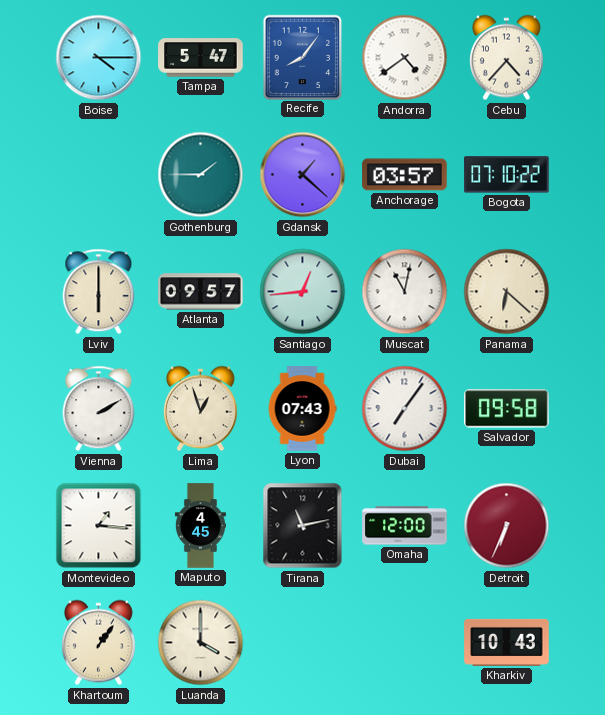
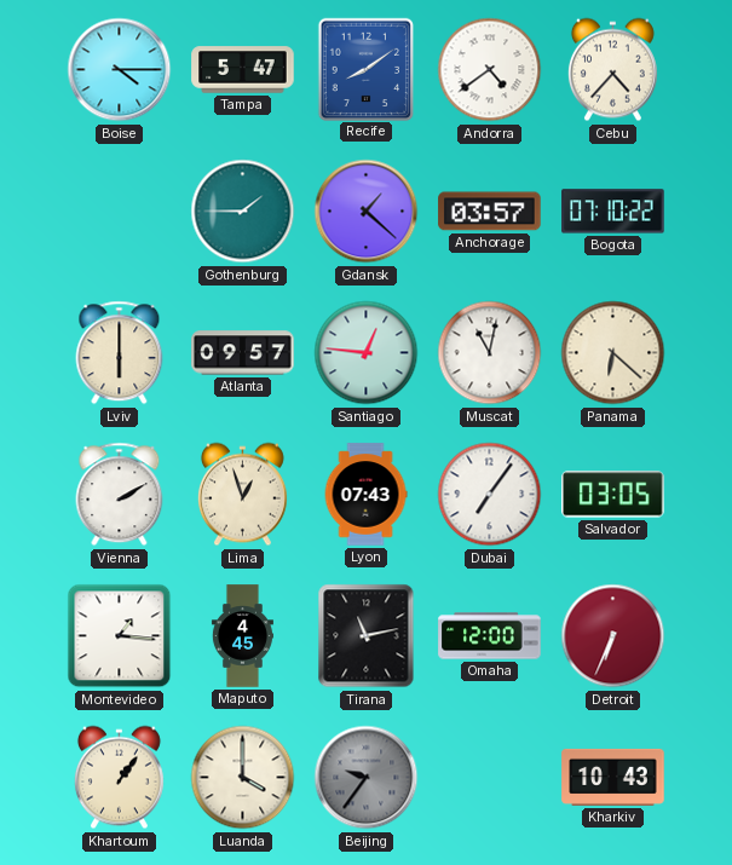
Recife: 8:06 -> 8:09
Santiago: 12:44 -> 12:46
Salvador: 09:58 -> 03:05
Beijing: none -> 9:36
